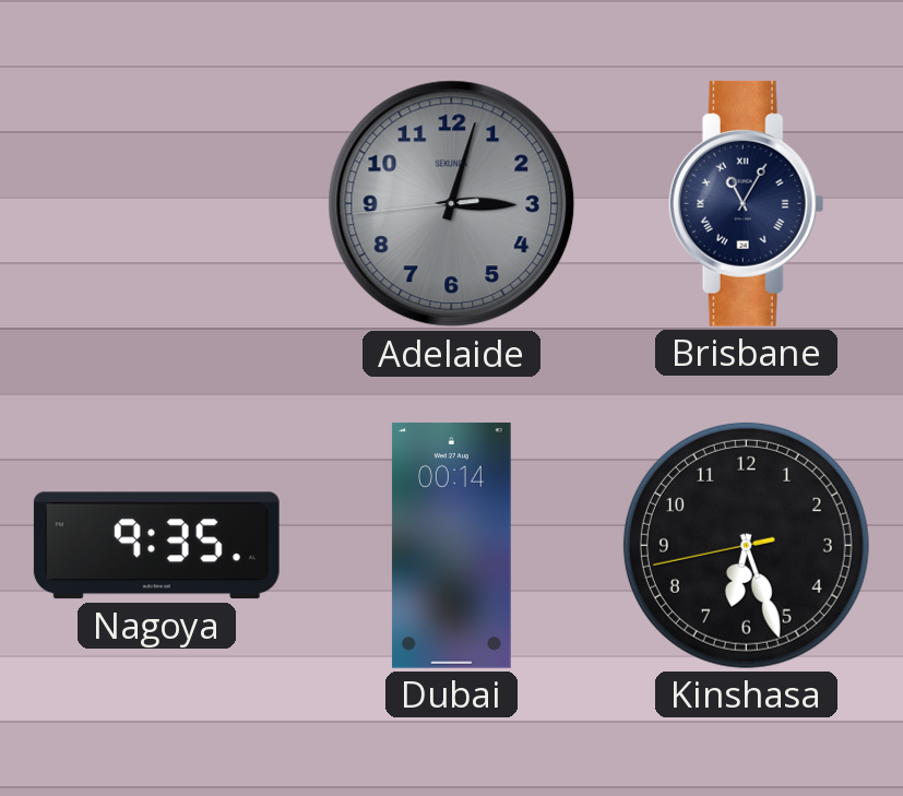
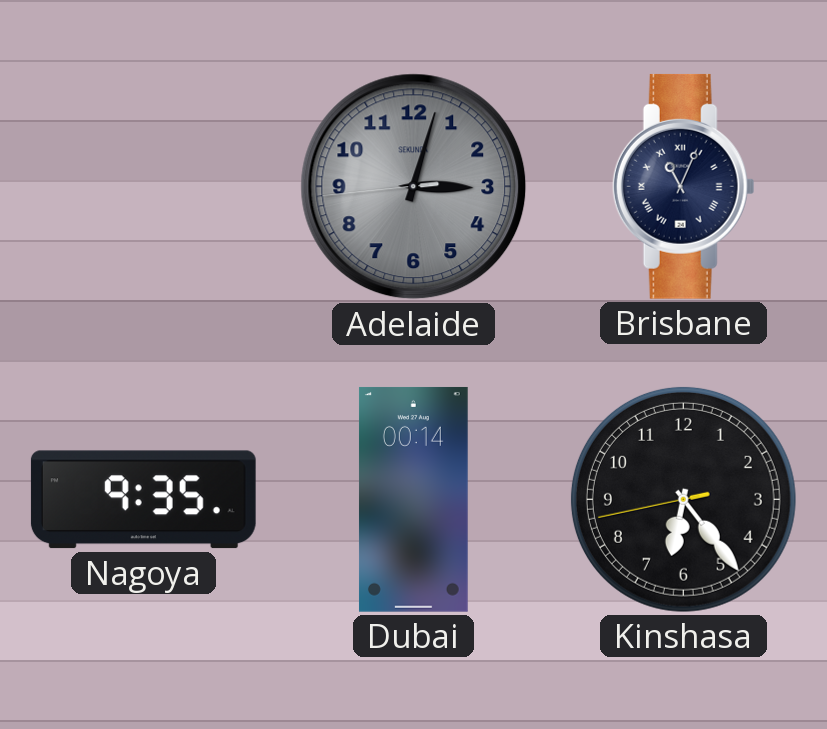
Brisbane: 11:05 -> 11:04
Kinshasa: 6:26 -> 6:23
